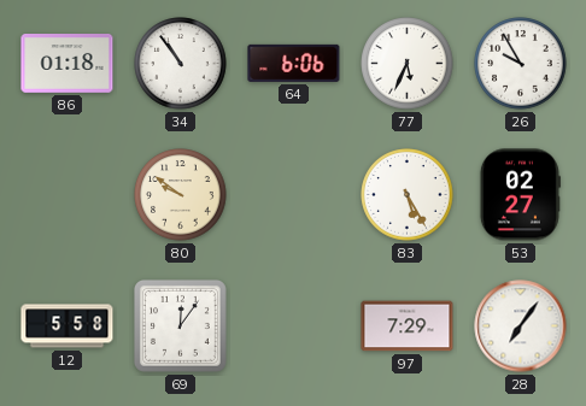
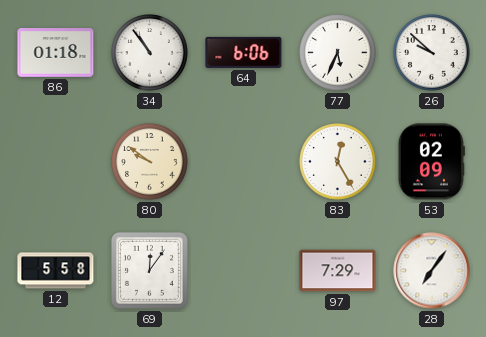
26: 9:55 -> 9:52
83: 5:25 -> 12:25
53: 02:27 -> 02:09
